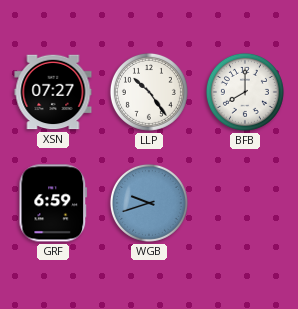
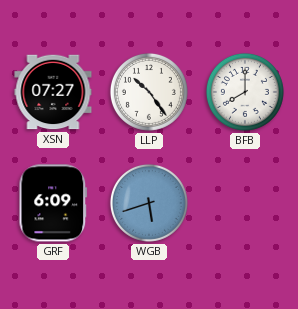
GRF: 6:59 -> 6:09
WGB: 9:42 -> 5:42
